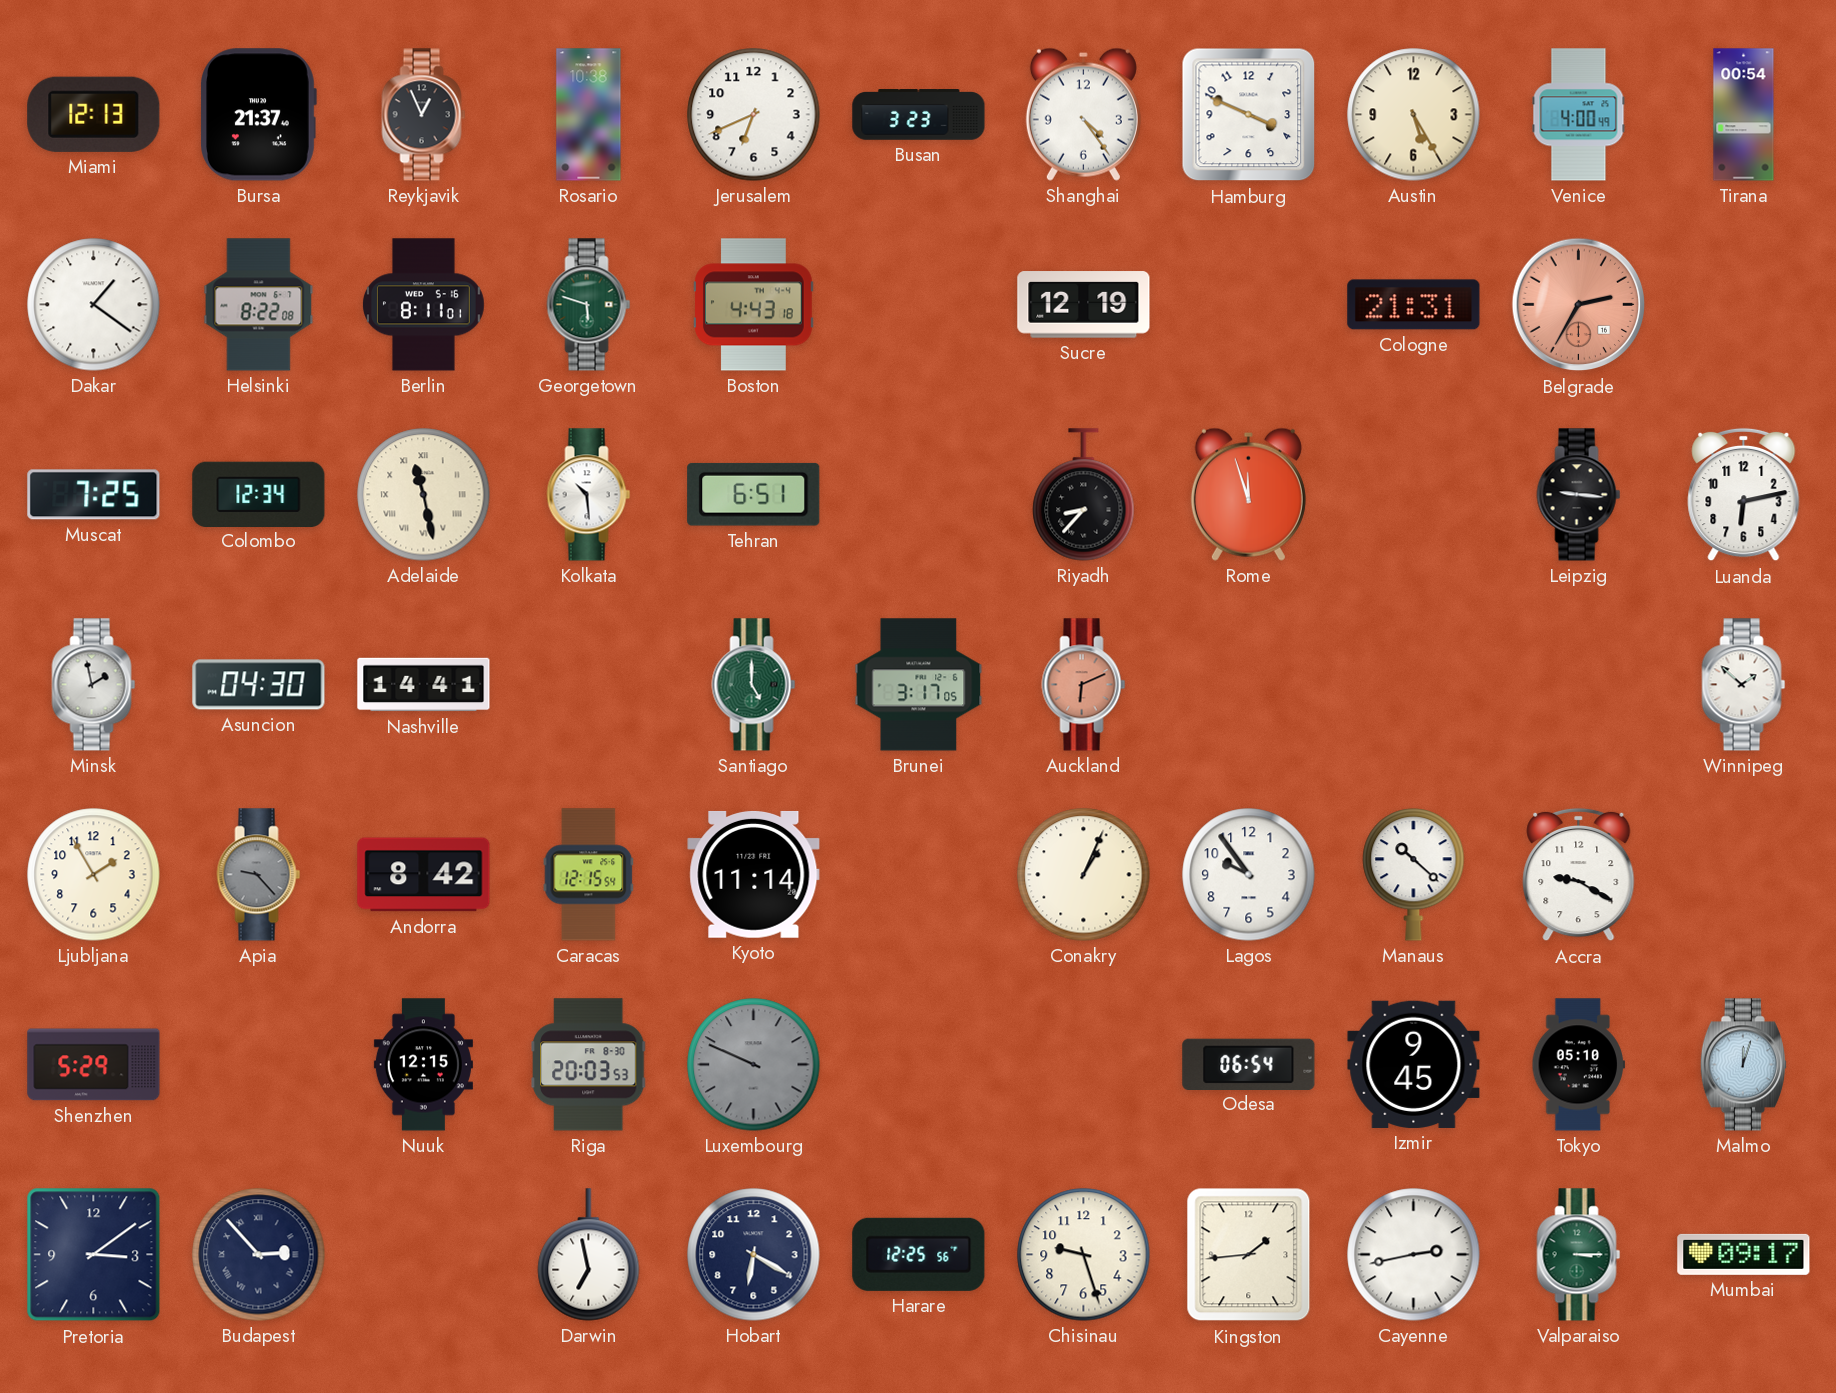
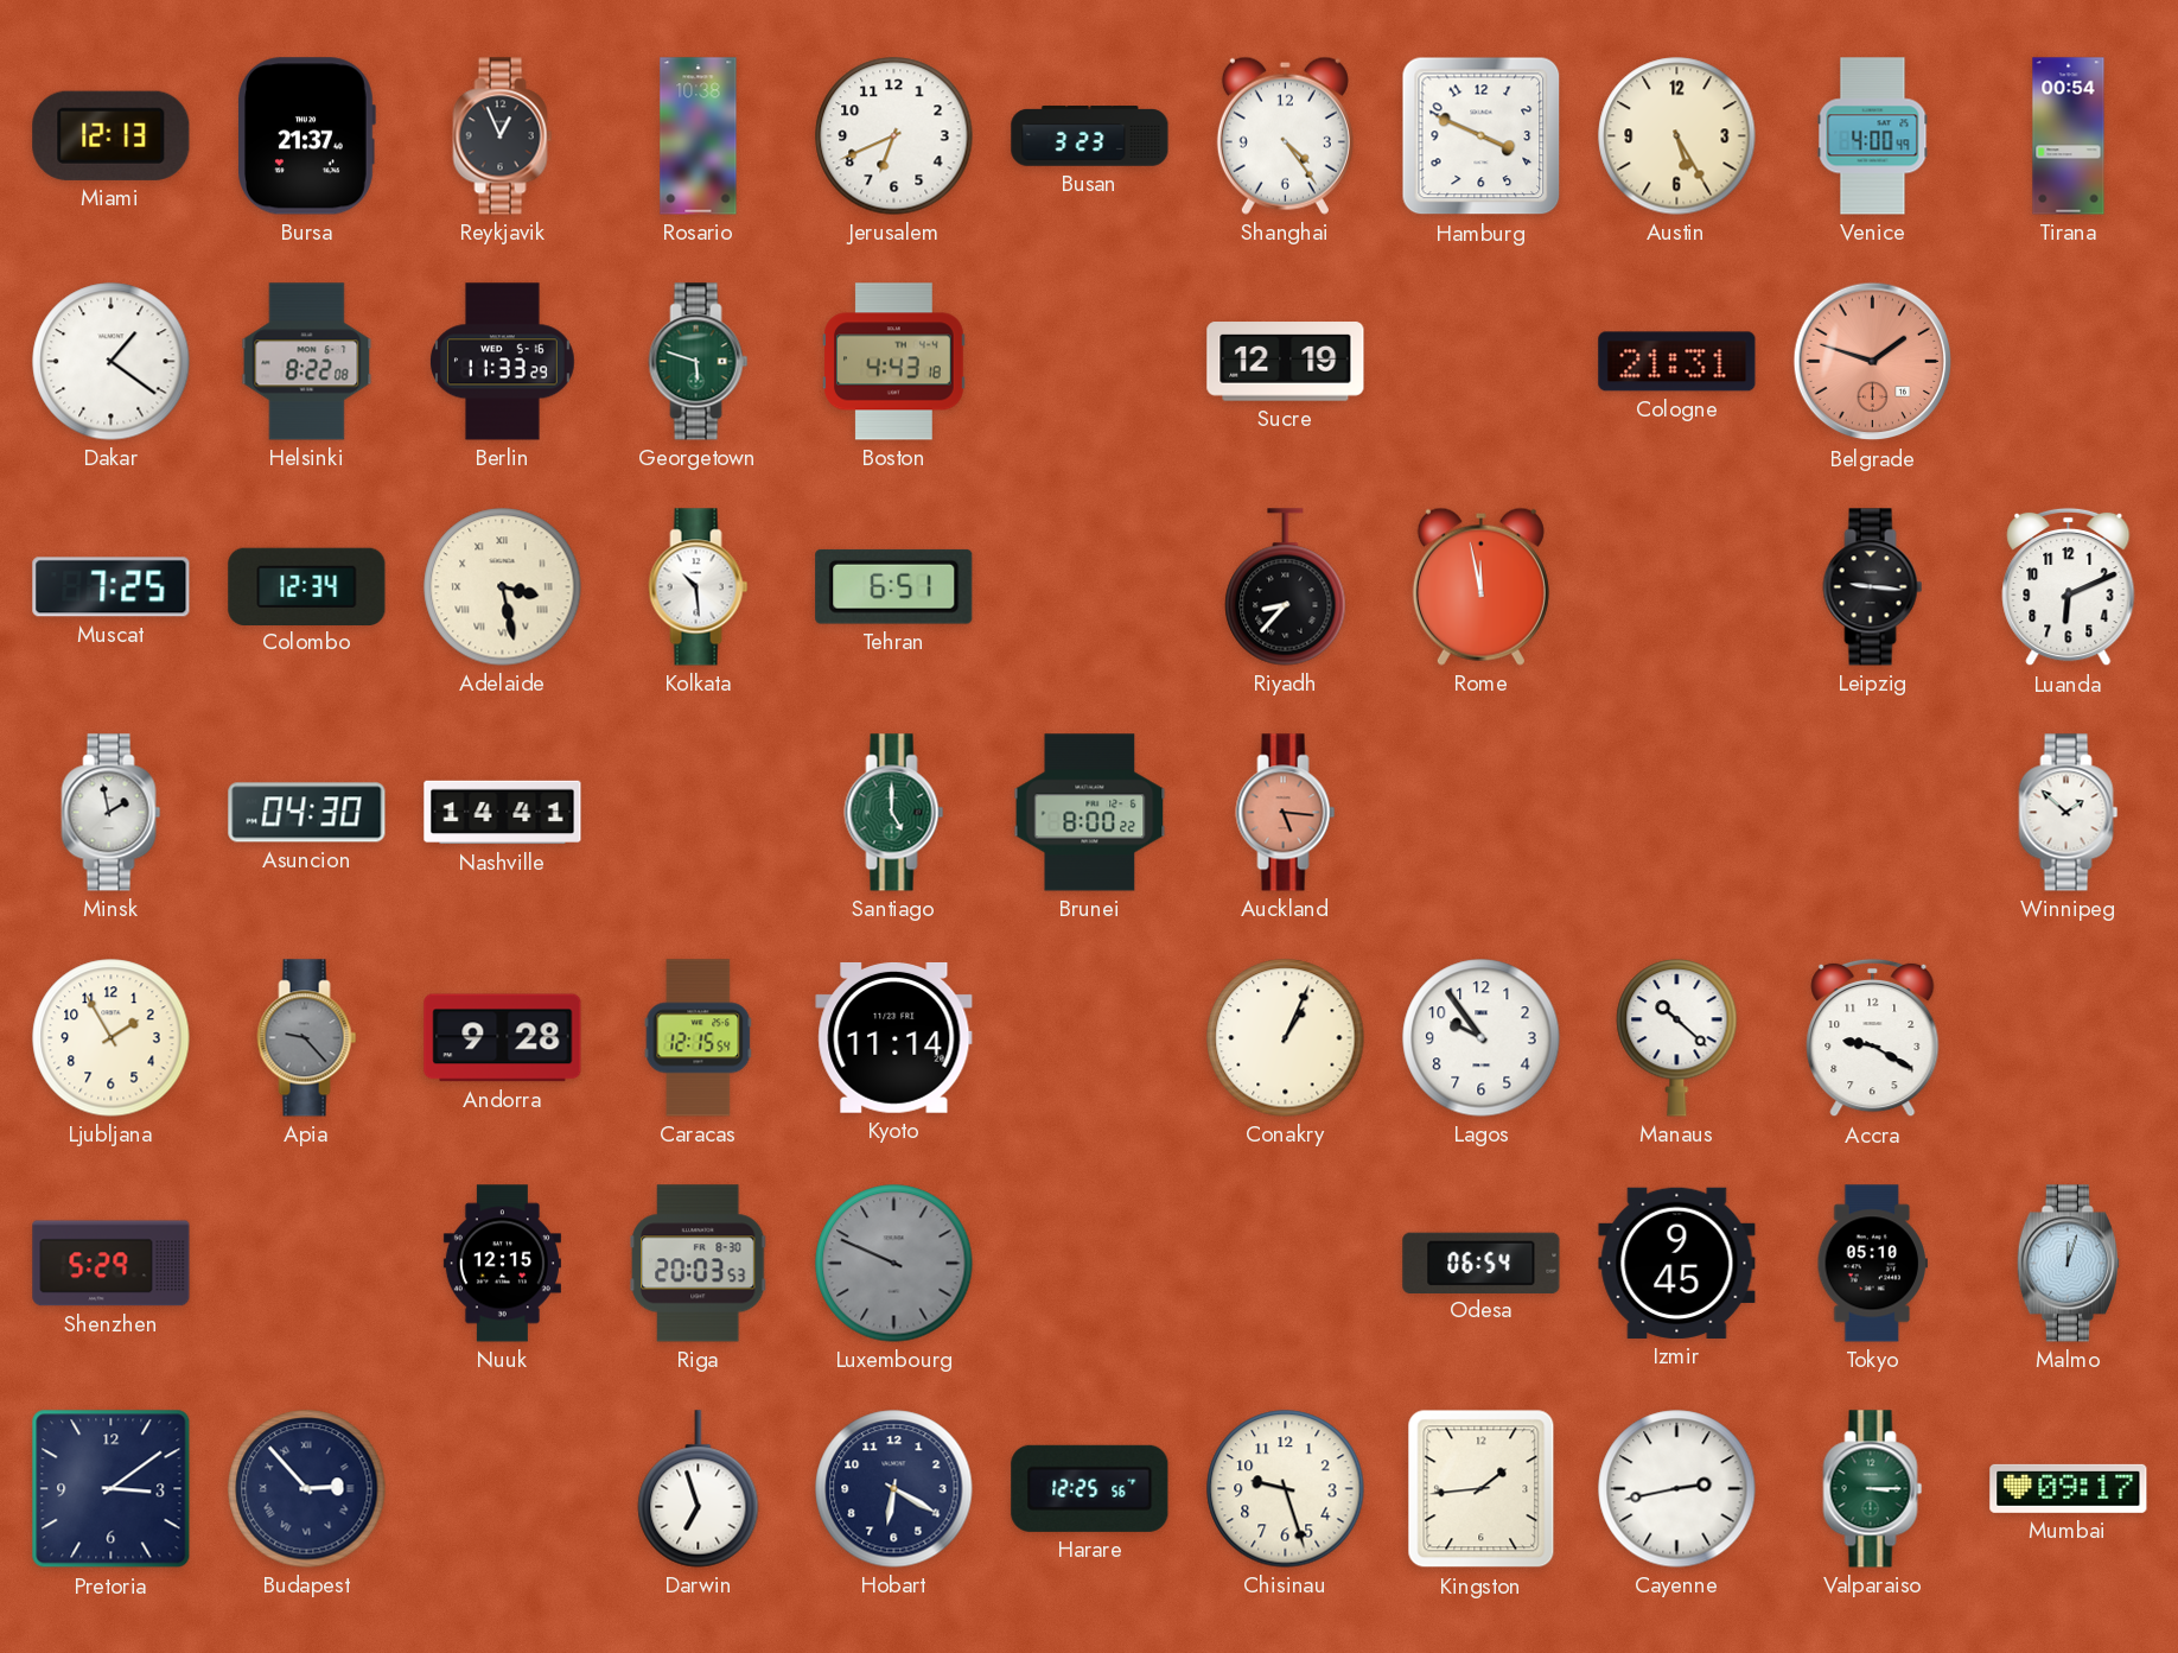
Berlin: 8:11 -> 11:33
Belgrade: 2:35 -> 1:48
Adelaide: 11:28 -> 3:28
Rome: 11:57 -> 11:58
Luanda: 6:13 -> 6:11
Brunei: 3:17 -> 8:00
Auckland: 6:11 -> 5:16
Andorra: 8:42 -> 9:28
Darwin: 6:58 -> 6:57
